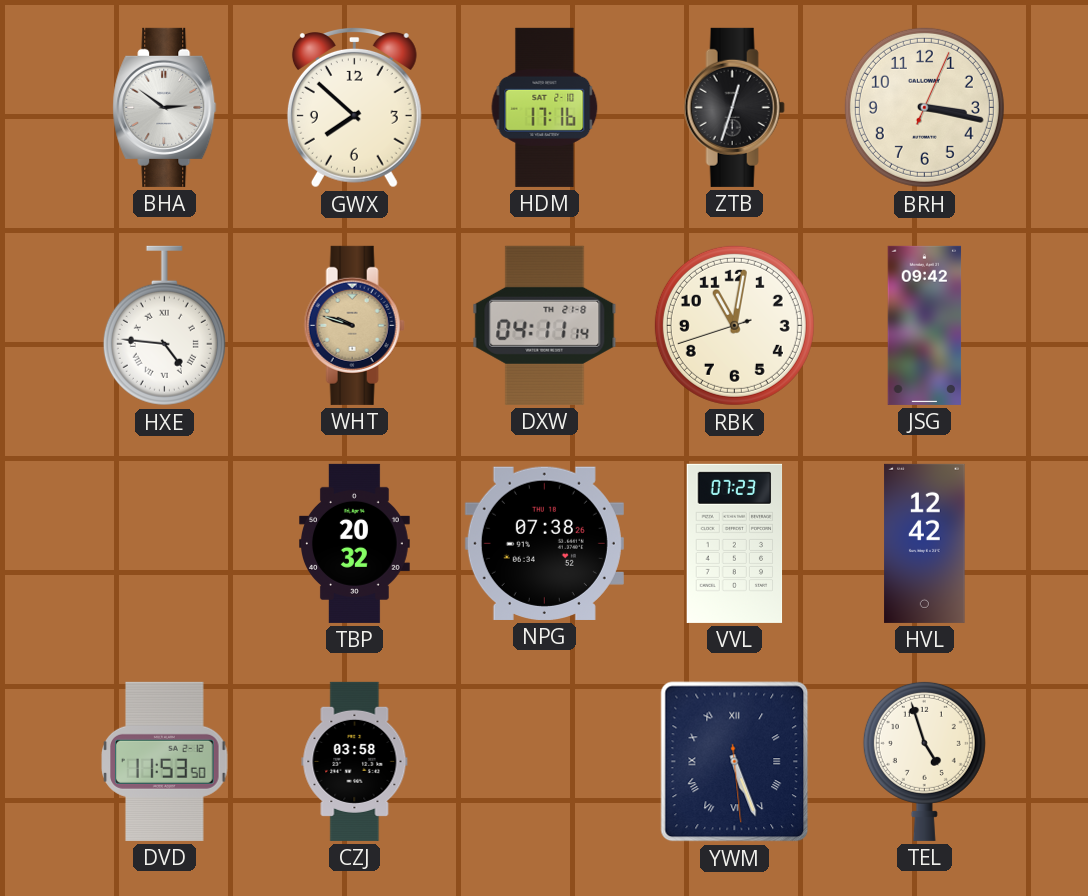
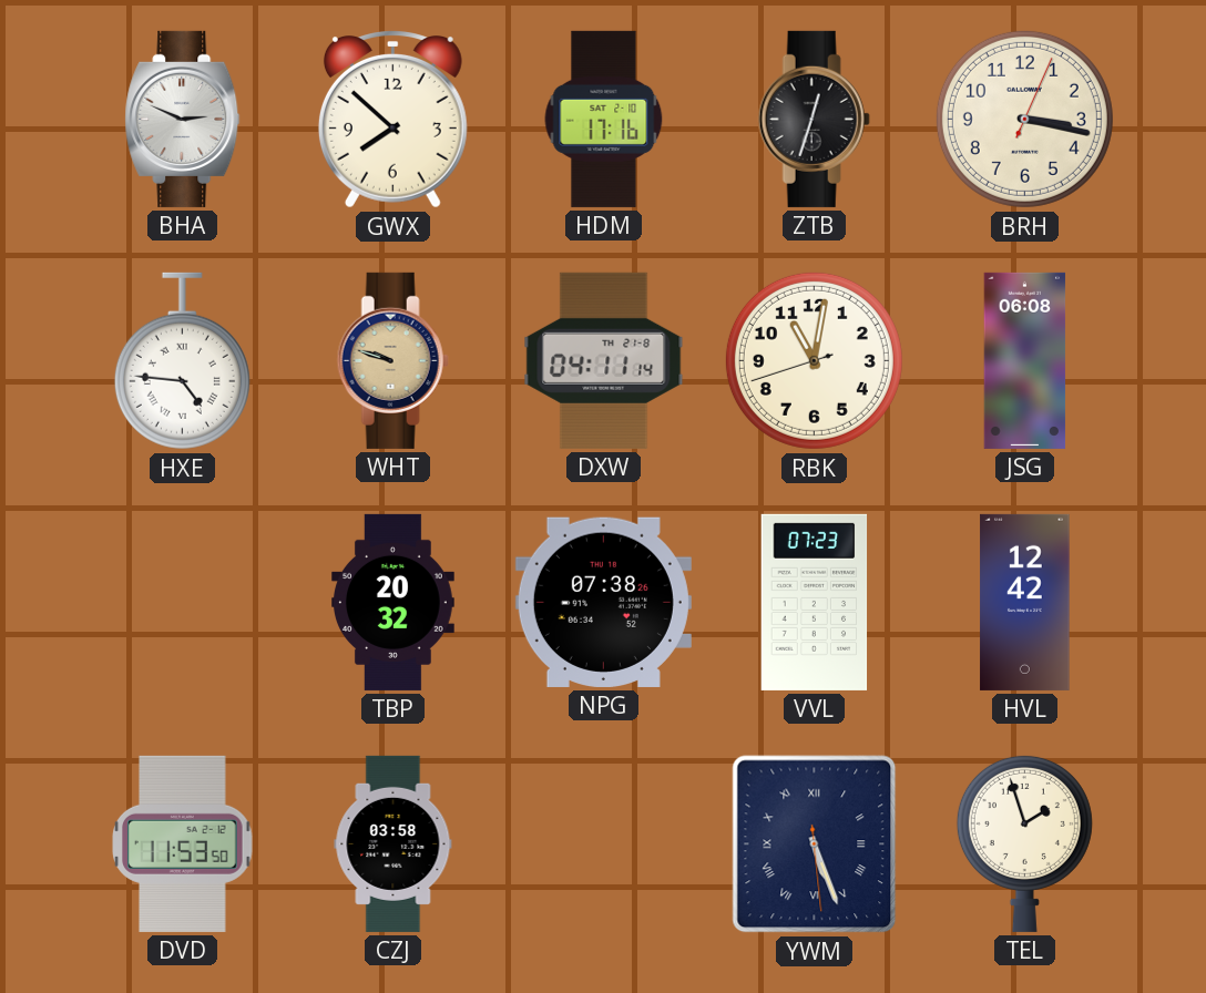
BHA: 2:51 -> 2:49
JSG: 09:42 -> 06:08
TEL: 4:57 -> 1:57
